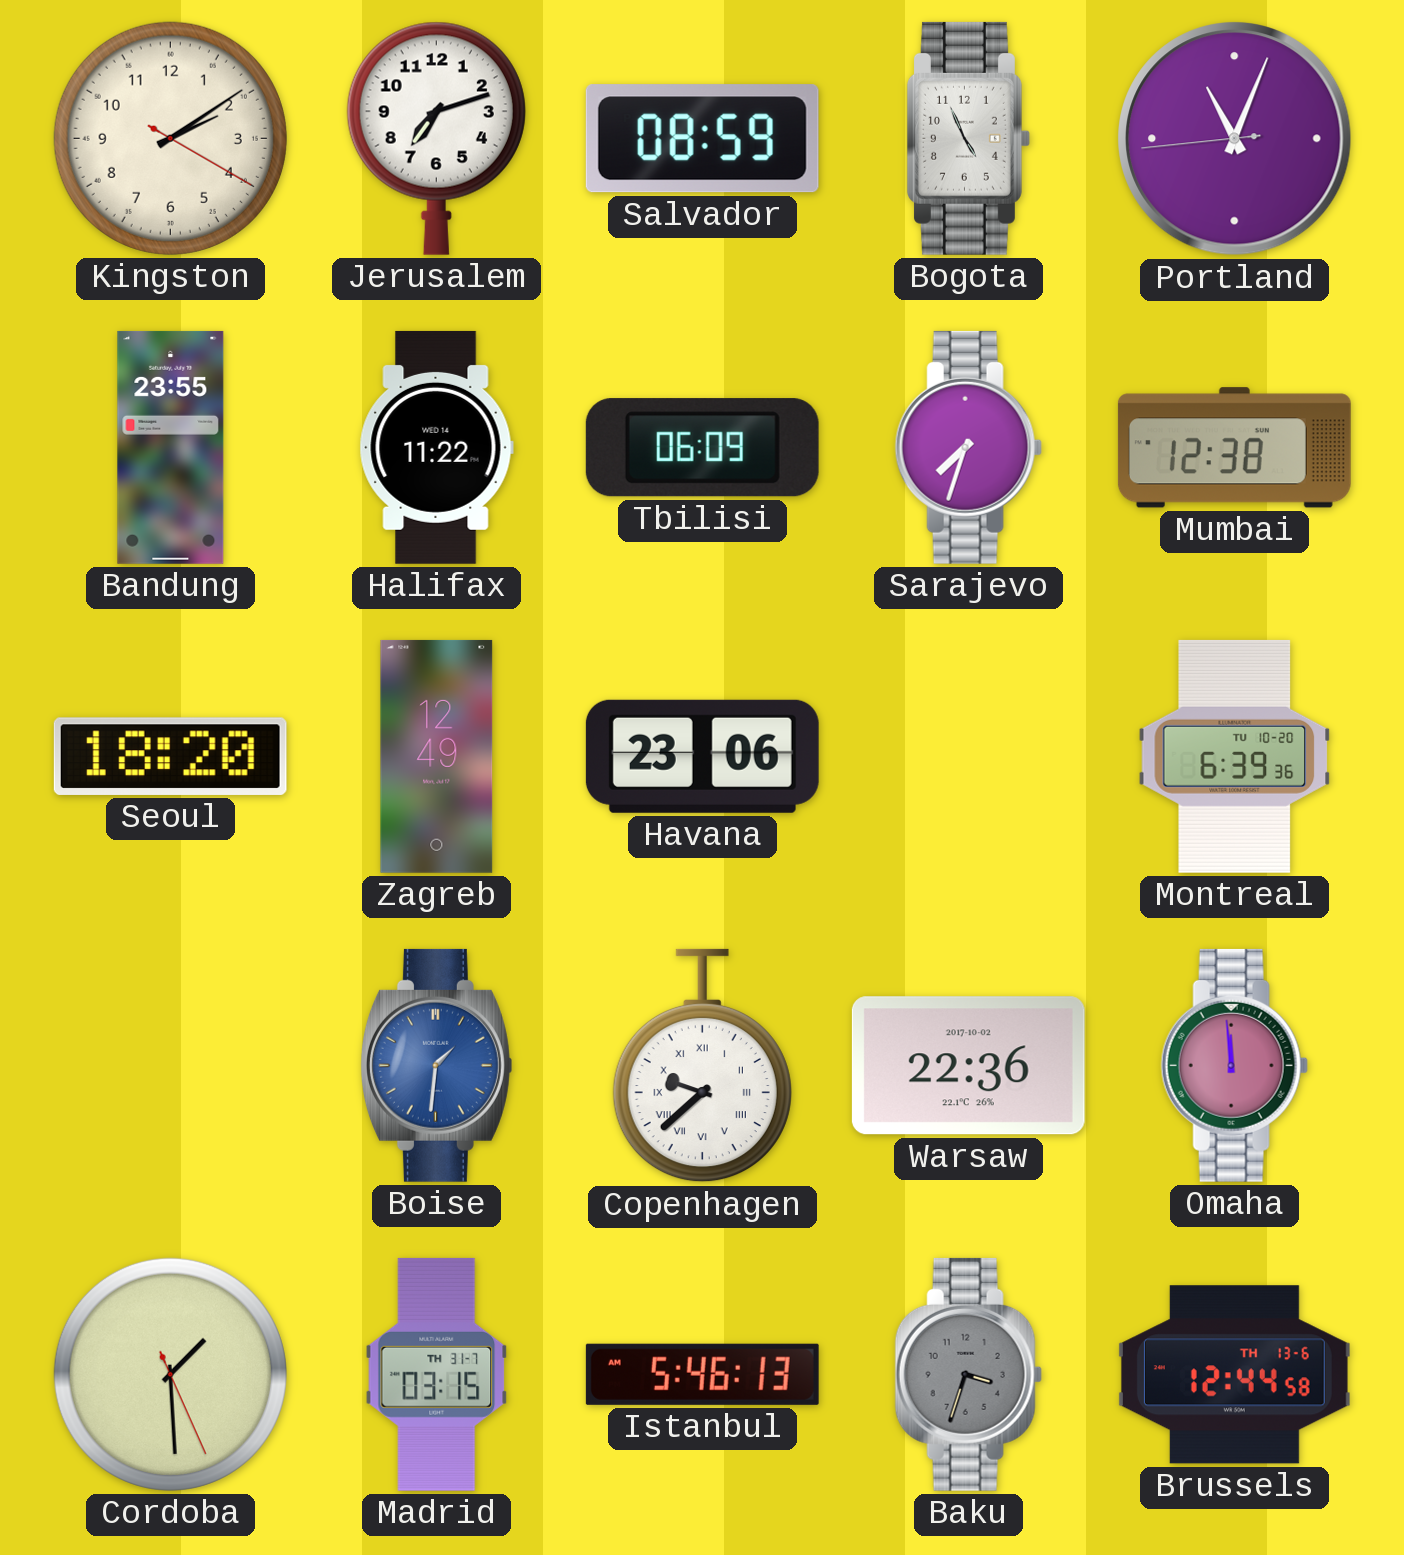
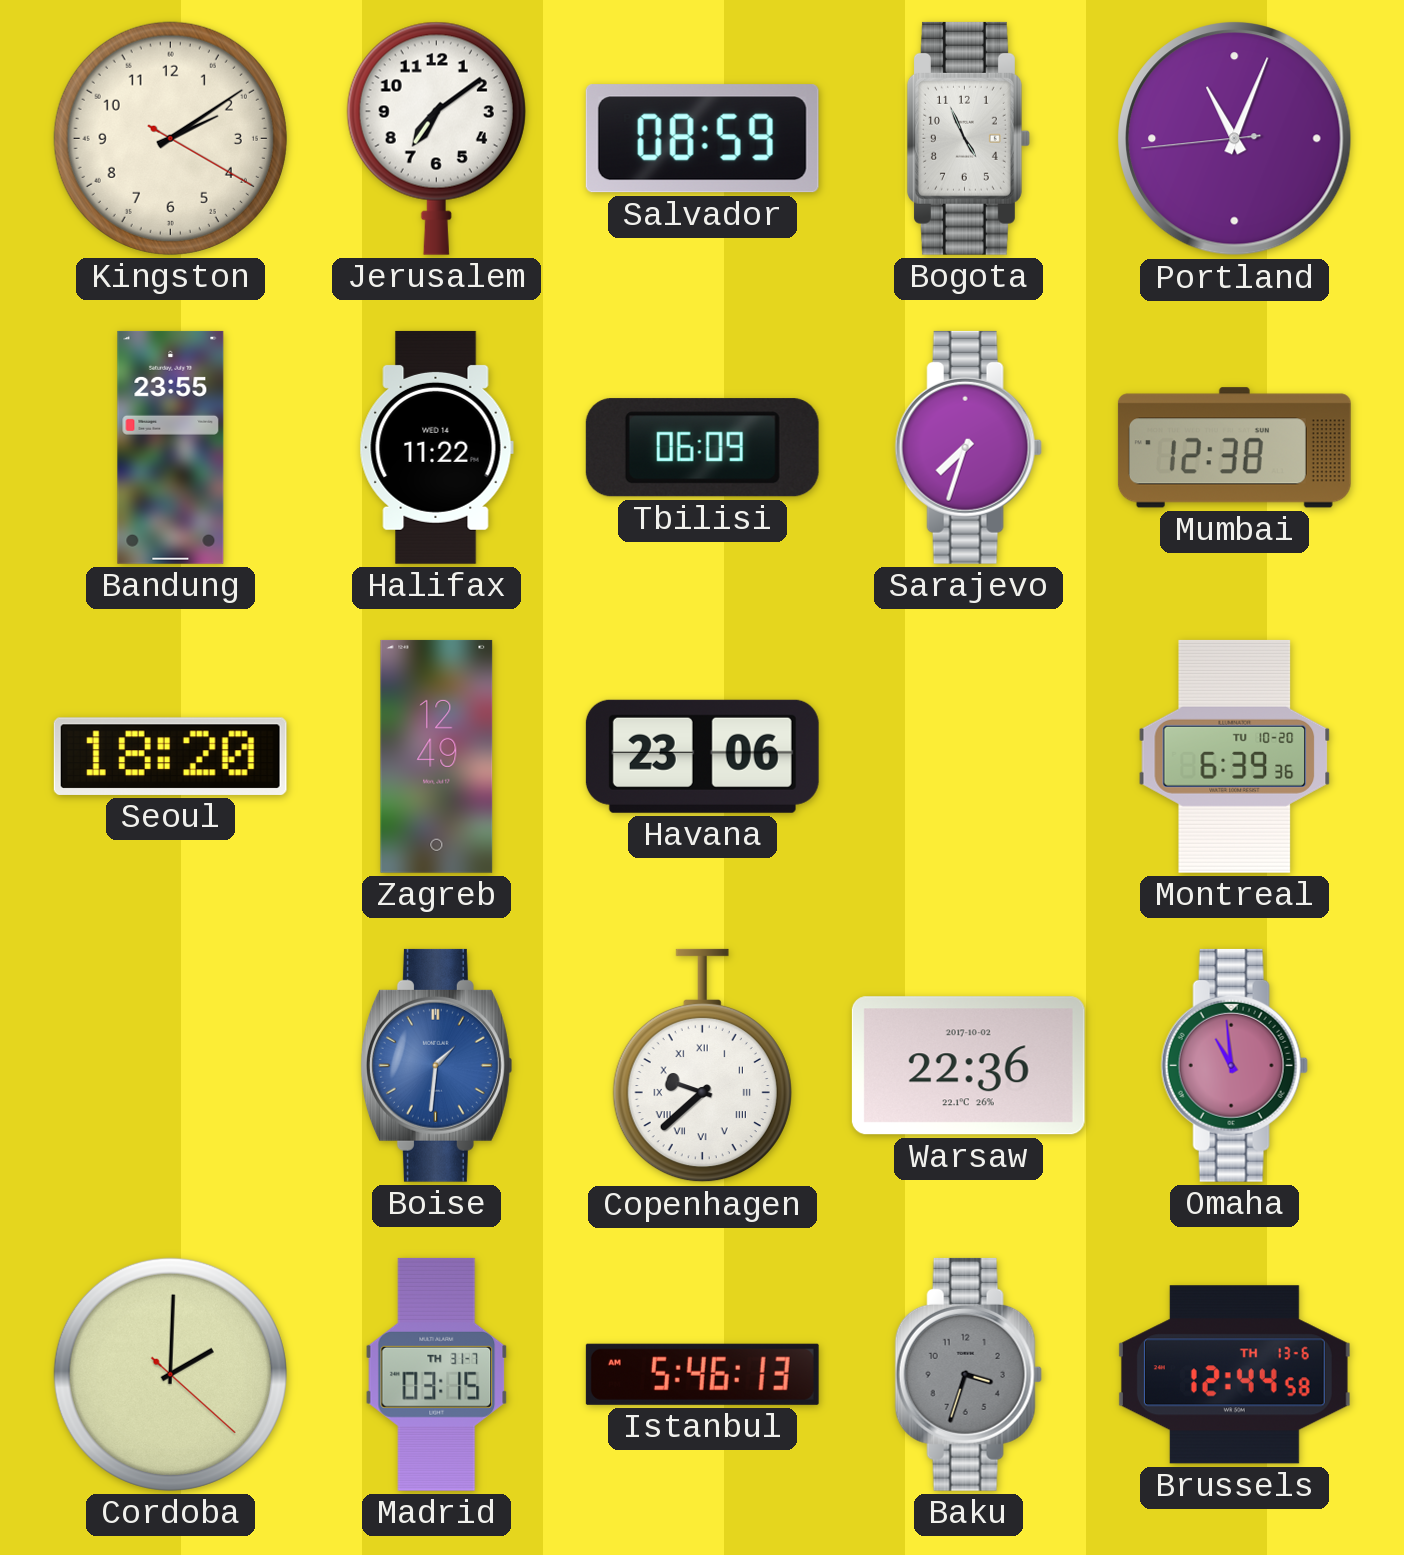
Jerusalem: 7:12 -> 7:09
Omaha: 11:59 -> 10:59
Cordoba: 1:29 -> 2:00
